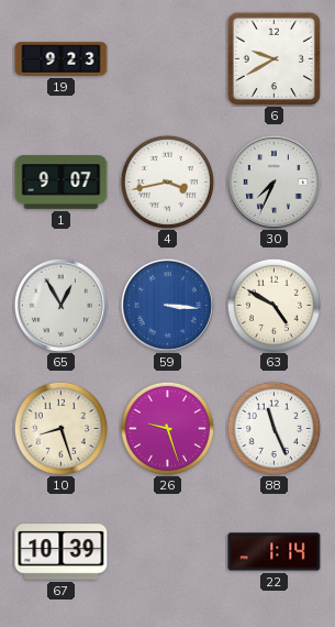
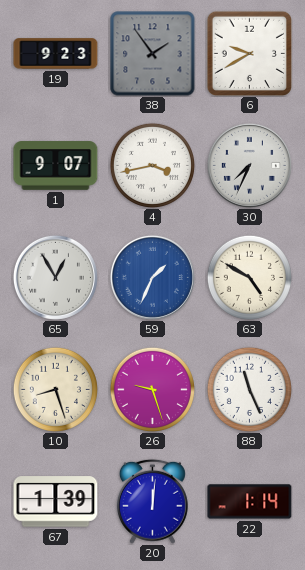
38: none -> 1:54
59: 3:16 -> 1:34
67: 10:39 -> 1:39
20: none -> 12:01
